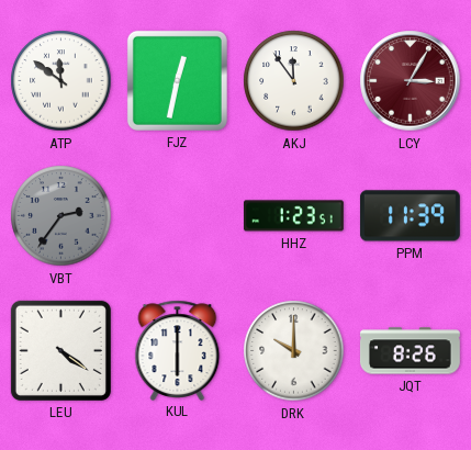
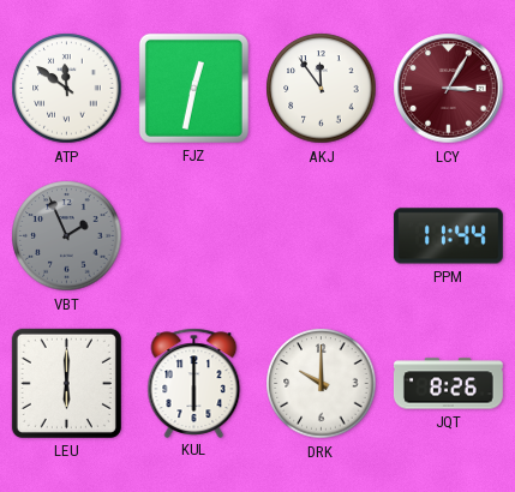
VBT: 2:36 -> 1:56
HHZ: 1:23 -> none
PPM: 11:39 -> 11:44
LEU: 4:21 -> 6:00
